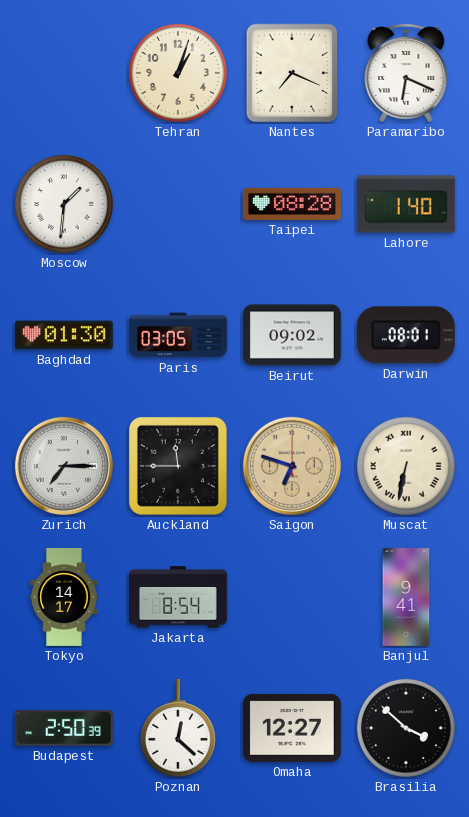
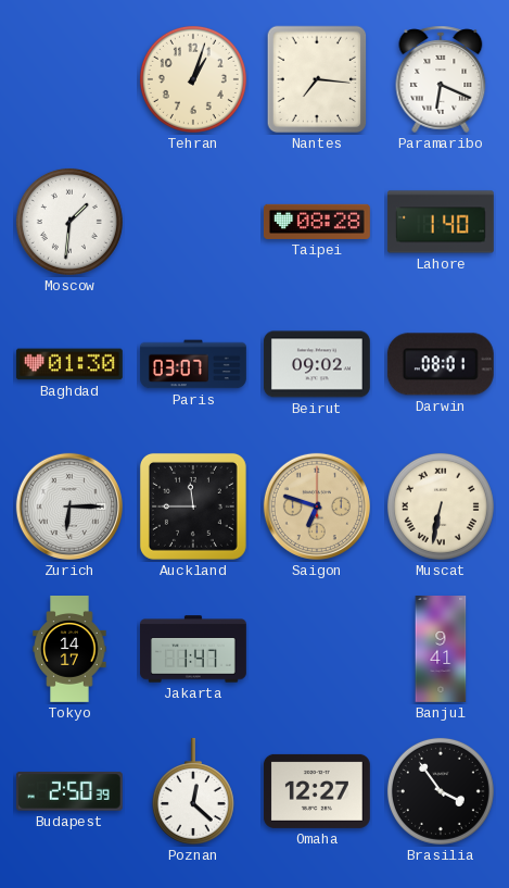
Nantes: 7:19 -> 7:16
Paris: 03:05 -> 03:07
Zurich: 7:15 -> 6:15
Jakarta: 8:54 -> 1:47
Brasilia: 3:52 -> 3:54
